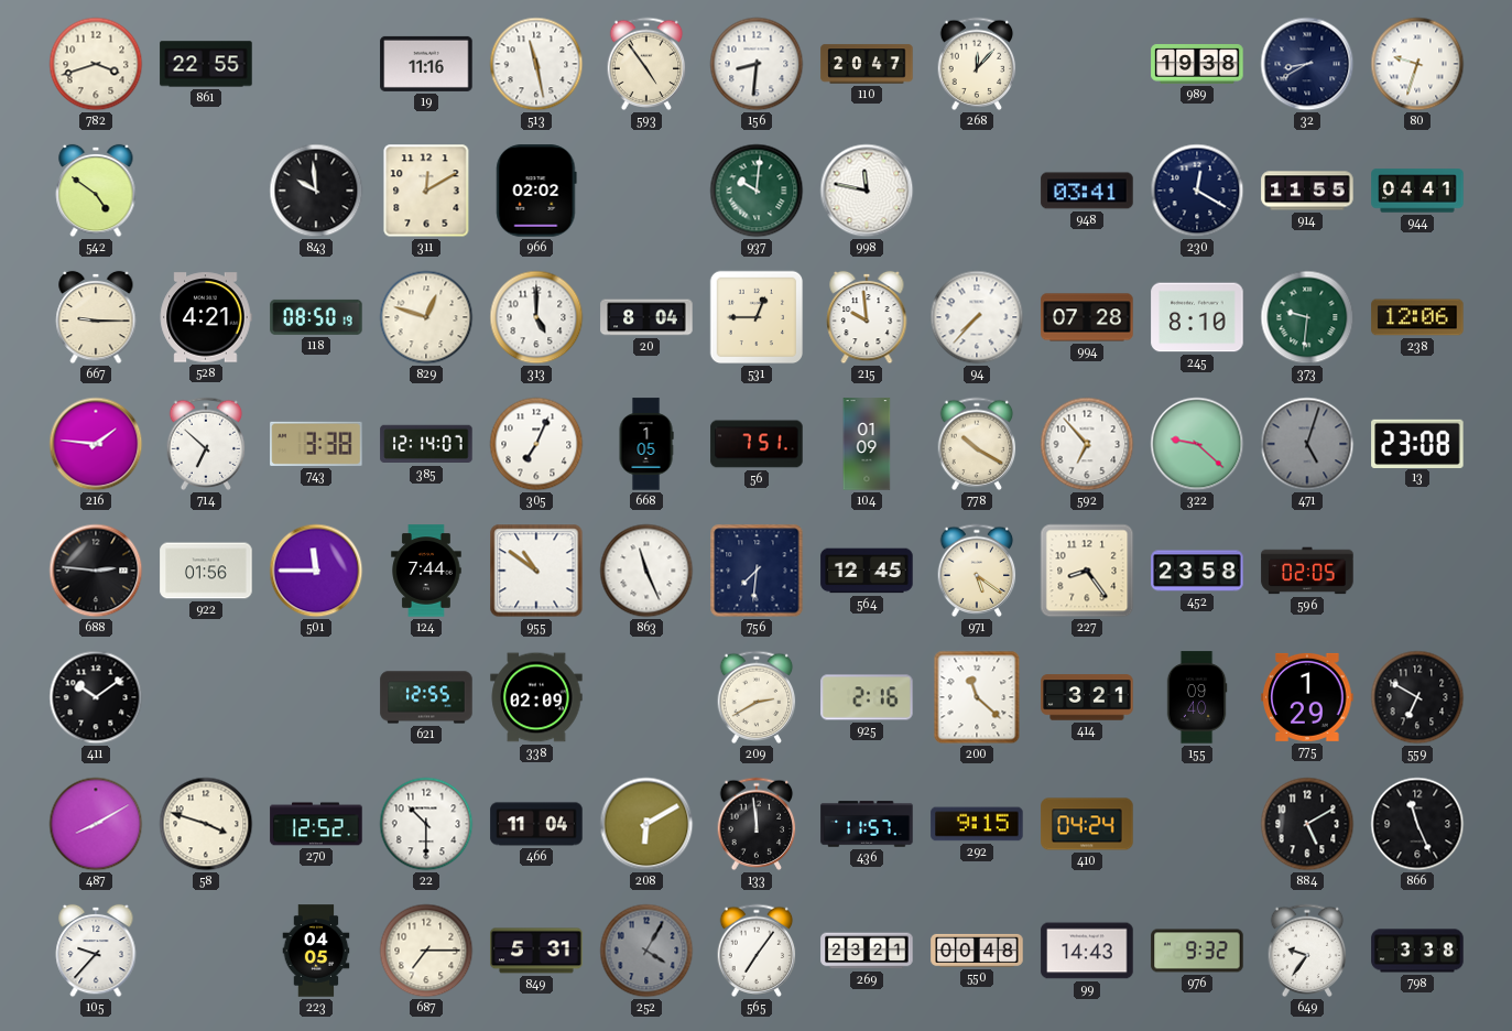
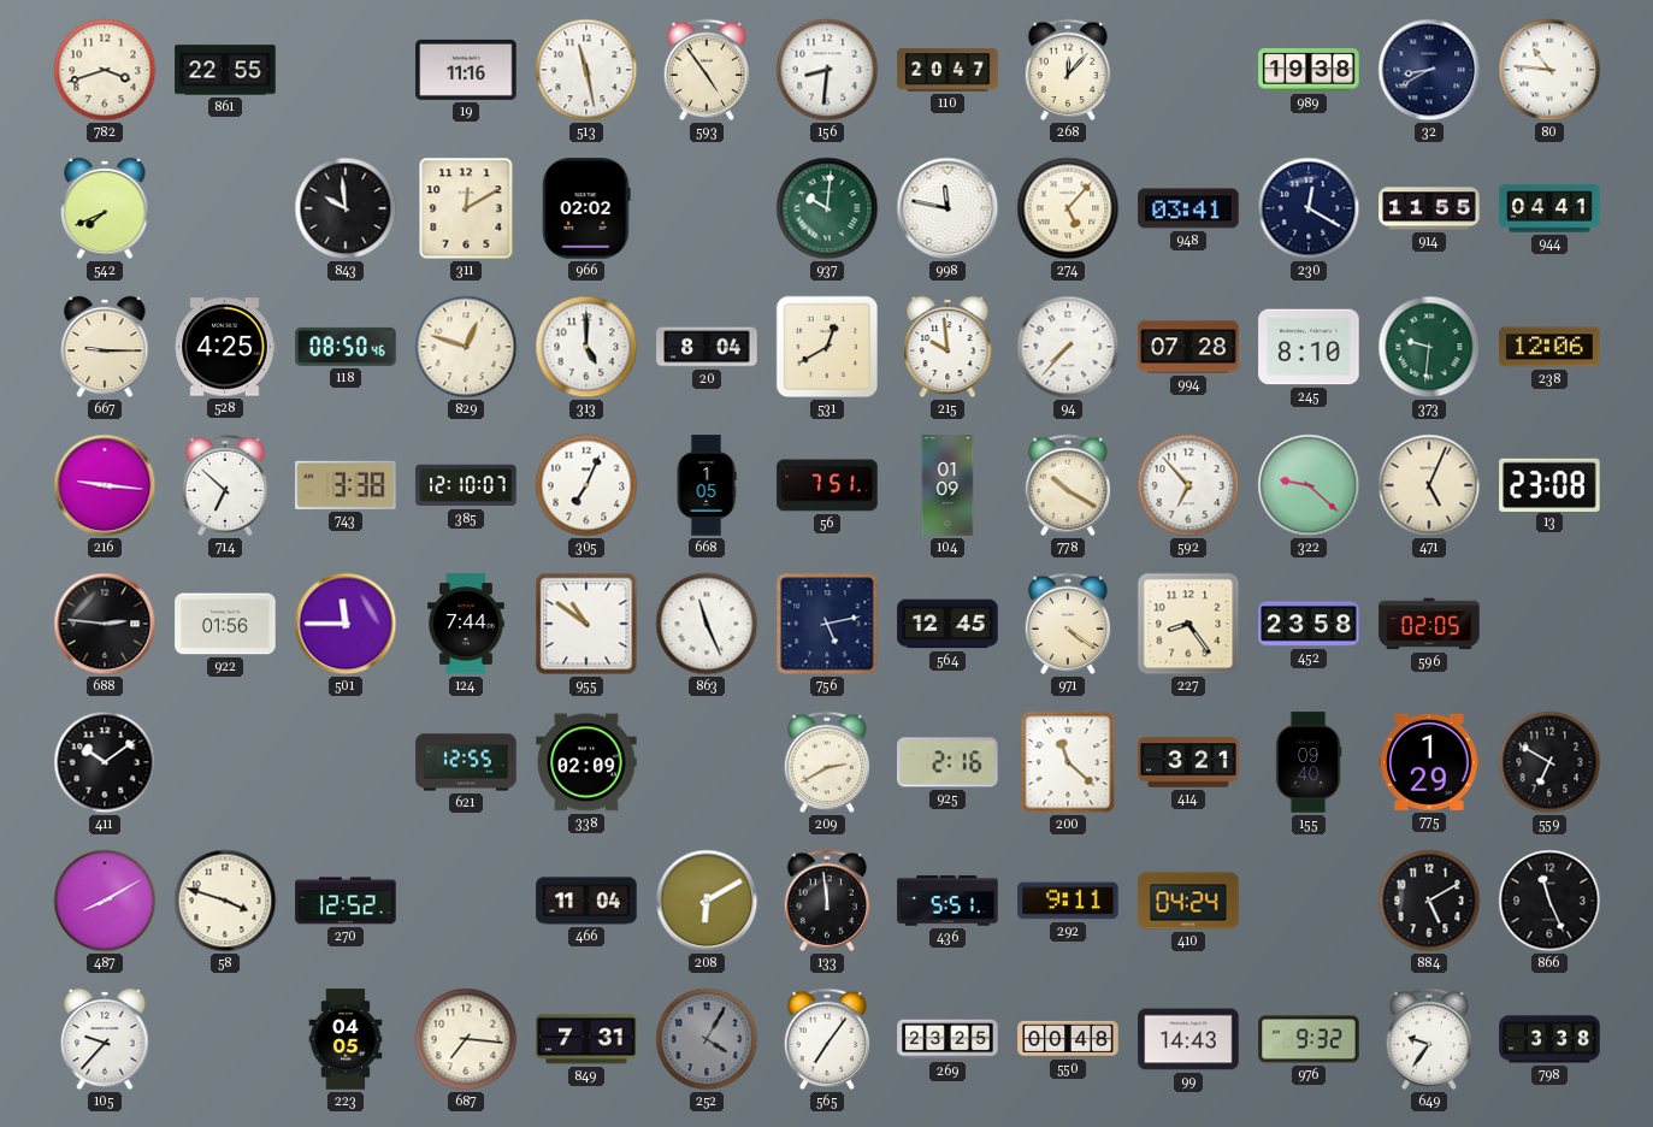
80: 9:33 -> 10:46
542: 4:51 -> 7:41
274: none -> 5:07
528: 4:21 -> 4:25
118: 08:50:19 -> 08:50:46
531: 12:45 -> 12:40
216: 1:46 -> 9:16
385: 12:14 -> 12:10
471: 5:03 -> 5:04
471 dial: grey -> cream
756: 7:31 -> 5:13
971: 5:21 -> 4:21
22: 10:30 -> none
436: 11:57 -> 5:51
292: 9:15 -> 9:11
687: 7:15 -> 7:16
849: 5:31 -> 7:31
269: 23:21 -> 23:25
